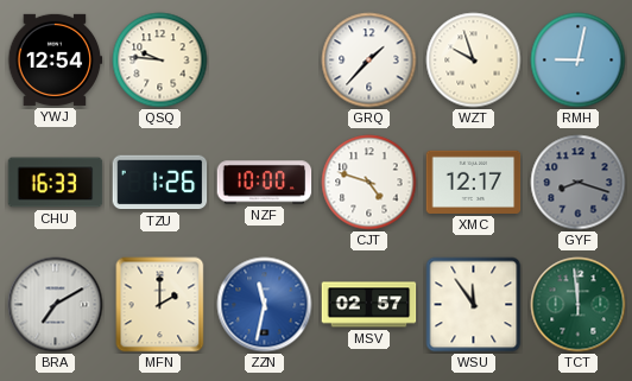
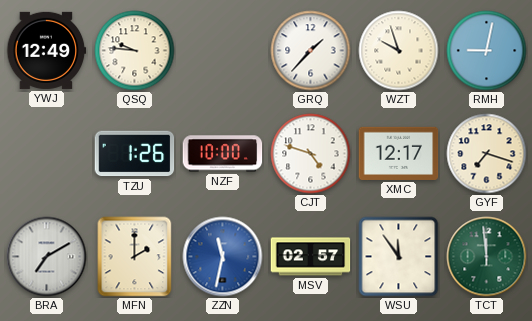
YWJ: 12:54 -> 12:49
CHU: 16:33 -> none
GYF: 8:18 -> 7:18
GYF dial: grey -> cream
